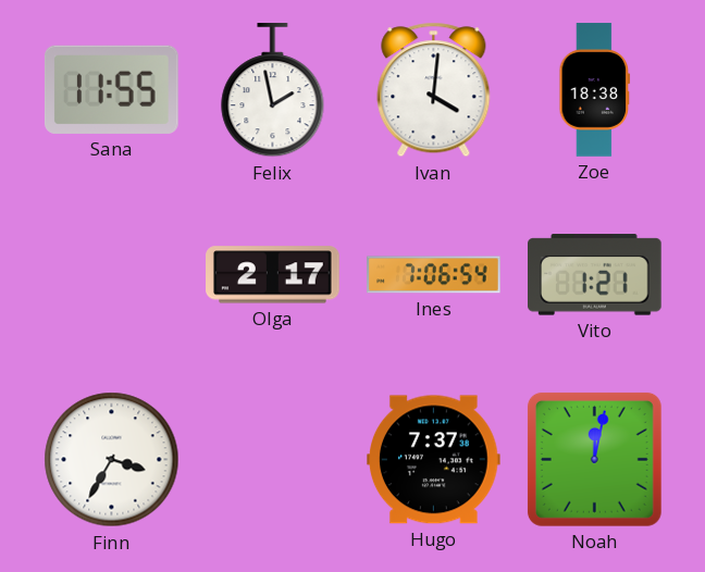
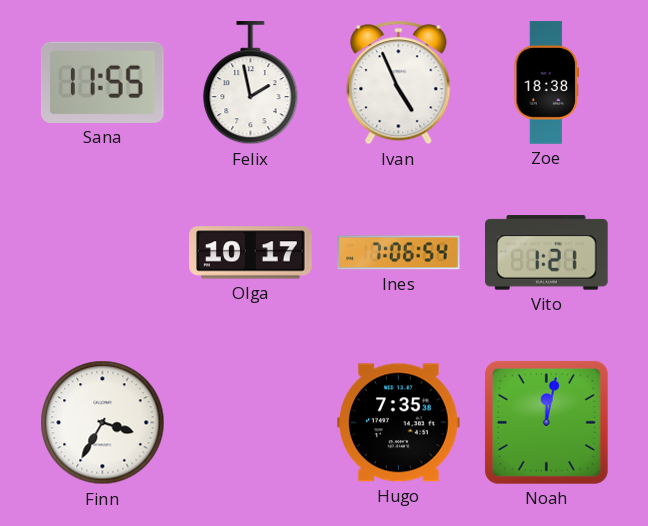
Ivan: 4:01 -> 4:56
Olga: 2:17 -> 10:17
Hugo: 7:37 -> 7:35
